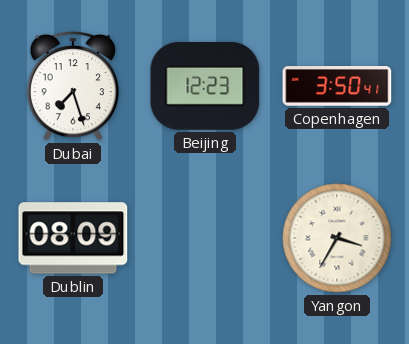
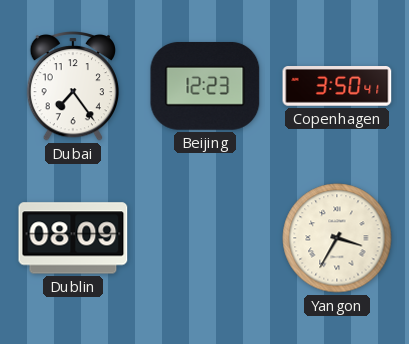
Dubai: 7:27 -> 7:24
